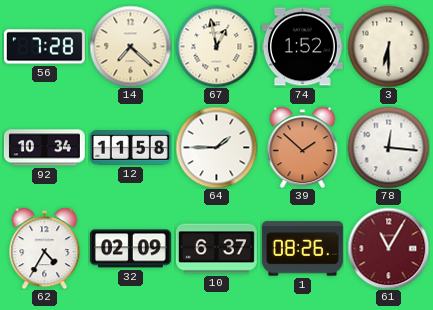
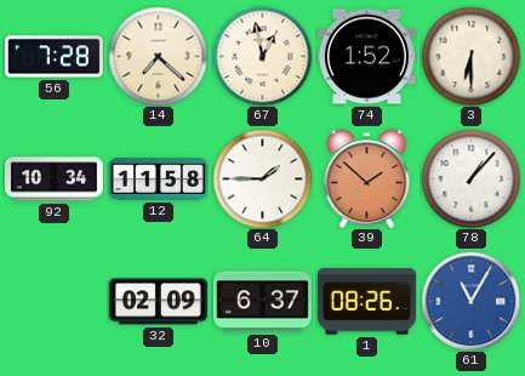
78: 12:16 -> 1:07
62: 4:35 -> none
61 dial: burgundy -> blue
